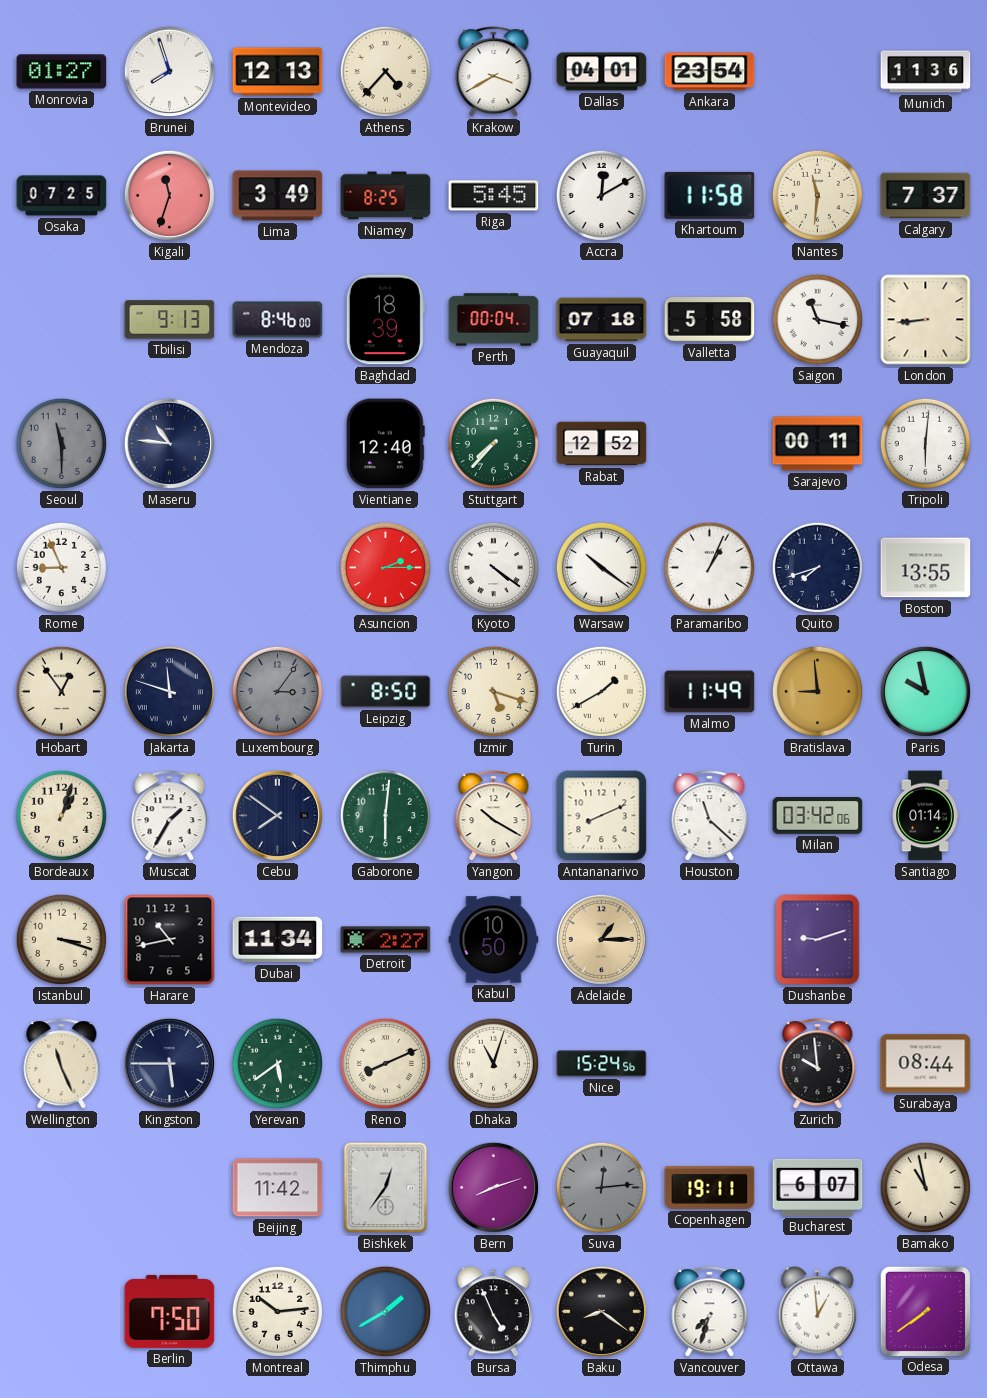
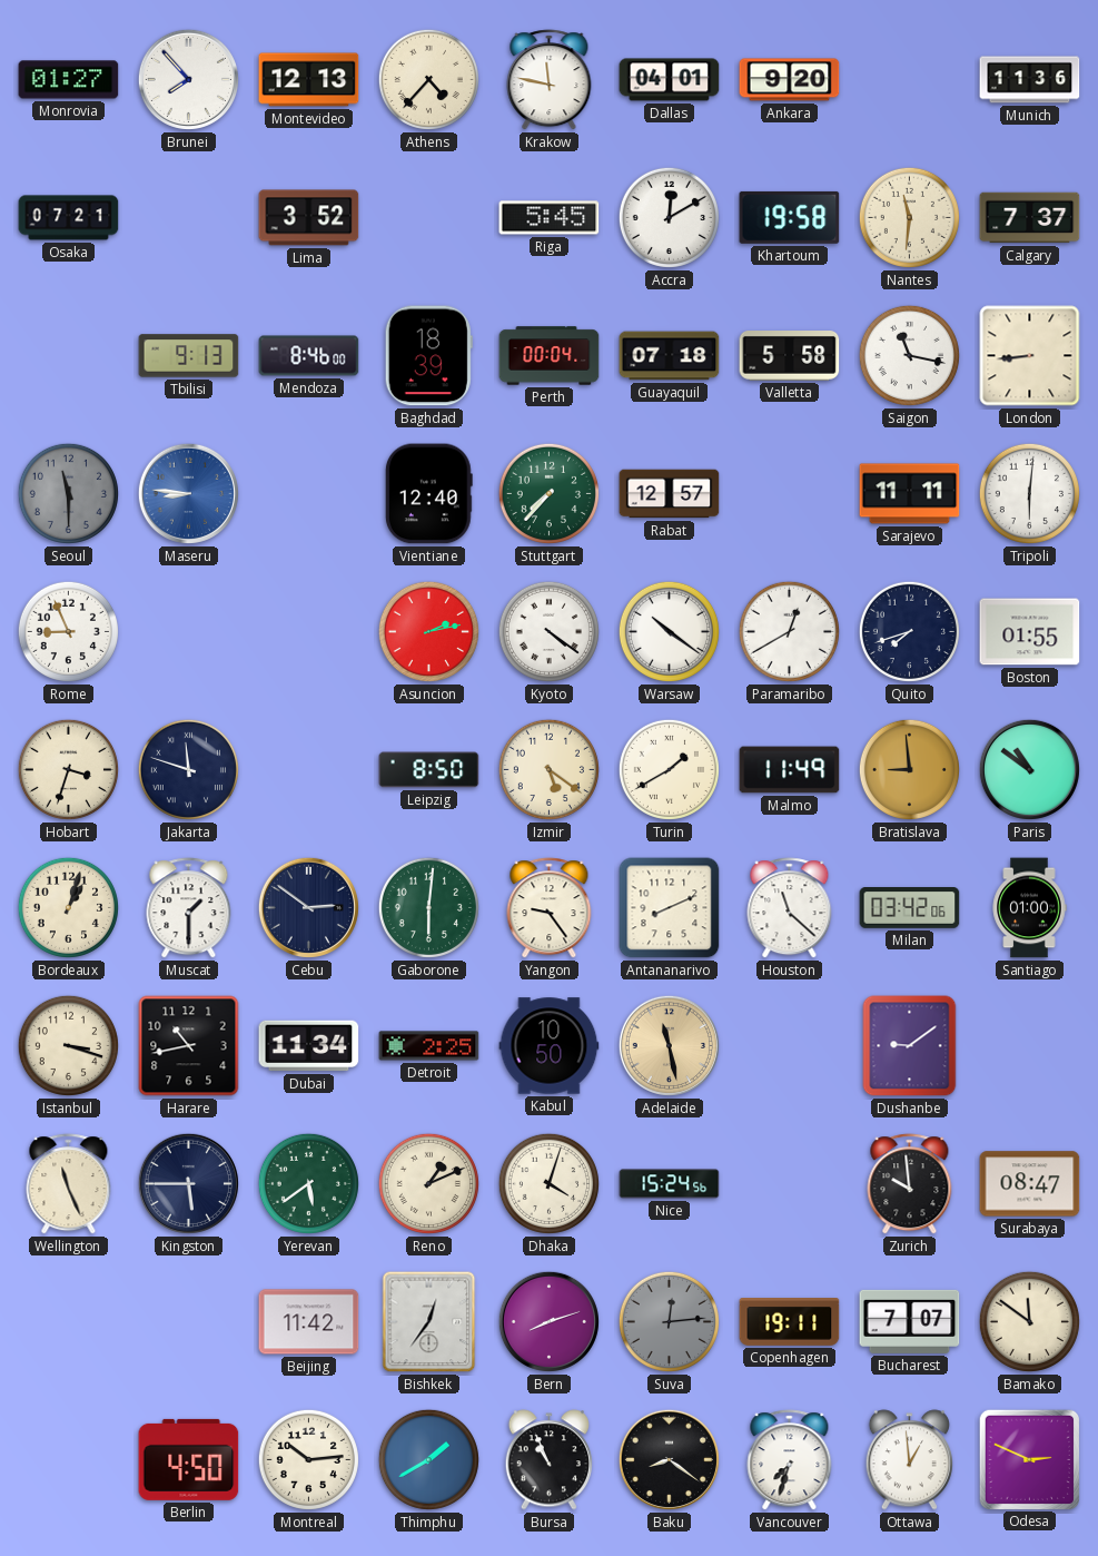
Brunei: 7:57 -> 7:53
Krakow: 3:40 -> 11:47
Ankara: 23:54 -> 9:20
Osaka: 07:25 -> 07:21
Kigali: 11:33 -> none
Lima: 3:49 -> 3:52
Niamey: 8:25 -> none
Khartoum: 11:58 -> 19:58
Maseru: 10:46 -> 8:46
Maseru dial: navy -> blue
Rabat: 12:52 -> 12:57
Sarajevo: 00:11 -> 11:11
Asuncion: 2:15 -> 2:13
Paramaribo: 1:04 -> 12:40
Boston: 13:55 -> 01:55
Hobart: 12:54 -> 3:33
Luxembourg: 3:06 -> none
Izmir: 5:18 -> 5:21
Paris: 9:58 -> 10:51
Muscat: 1:35 -> 1:30
Cebu: 7:51 -> 2:51
Yangon: 10:20 -> 9:24
Santiago: 01:14 -> 01:00
Detroit: 2:27 -> 2:25
Adelaide: 1:15 -> 11:28
Dushanbe: 9:12 -> 9:09
Reno: 8:11 -> 1:11
Dhaka: 11:03 -> 4:03
Surabaya: 08:44 -> 08:47
Bucharest: 6:07 -> 7:07
Bamako: 10:58 -> 11:51
Berlin: 7:50 -> 4:50
Bursa: 4:56 -> 10:56
Odesa: 7:39 -> 2:49
